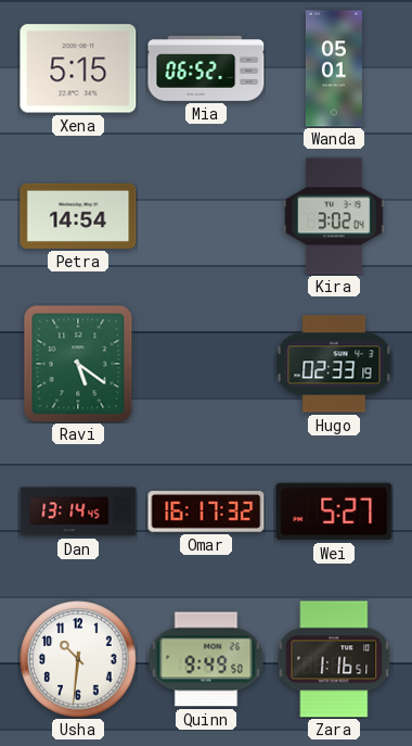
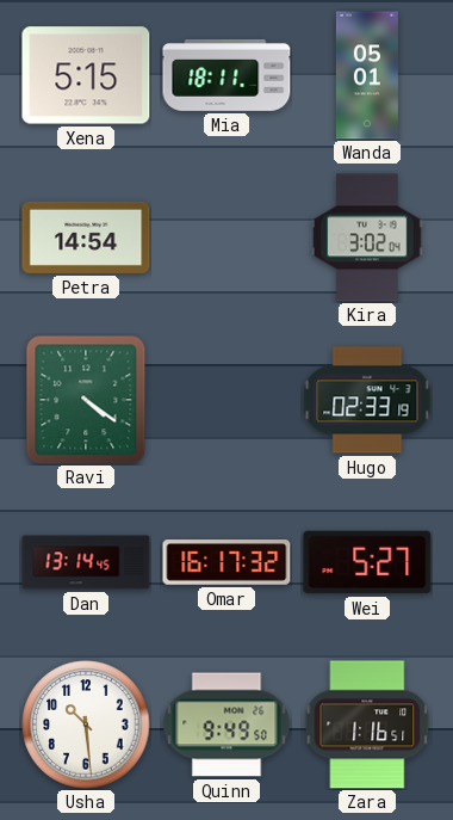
Mia: 06:52 -> 18:11
Ravi: 5:21 -> 4:21
Usha: 10:31 -> 10:29
